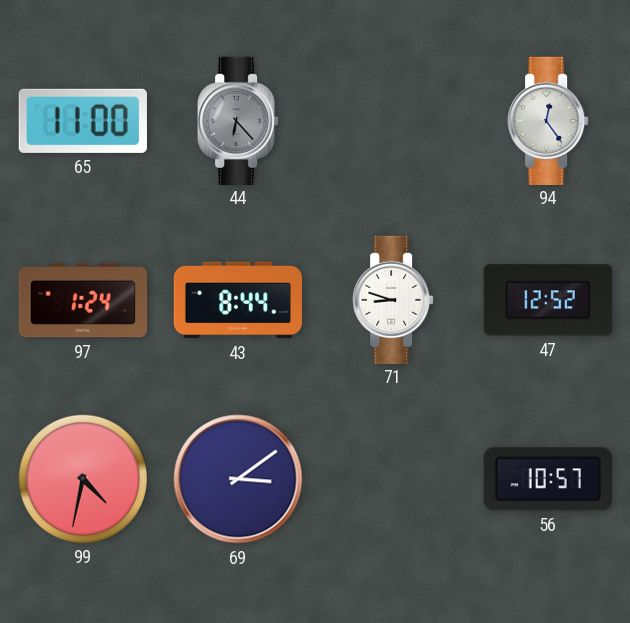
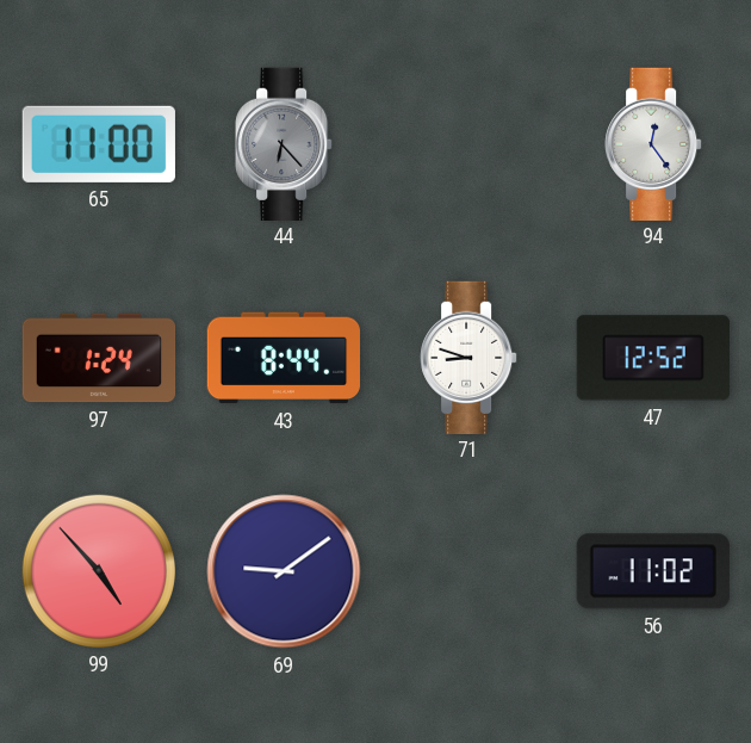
99: 4:32 -> 4:53
69: 3:09 -> 9:09
56: 10:57 -> 11:02
